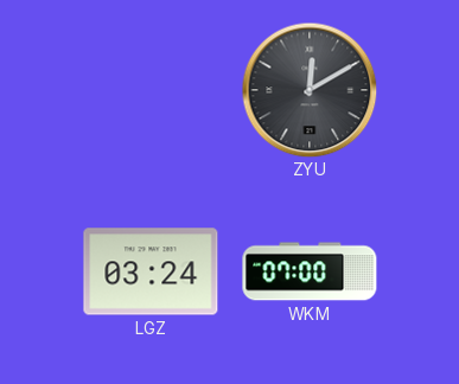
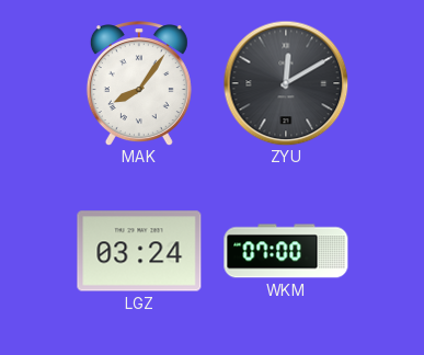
MAK: none -> 8:06
